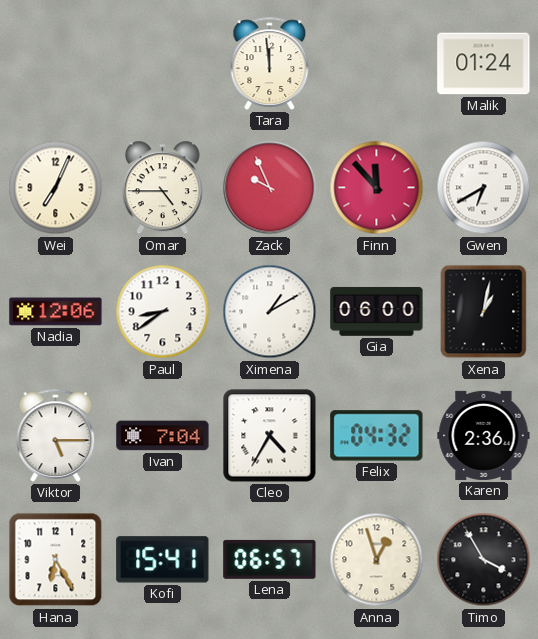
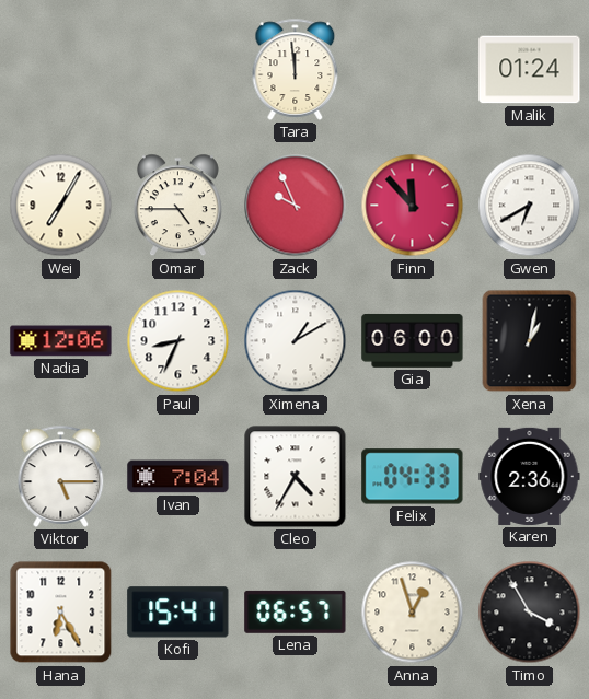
Wei: 7:04 -> 7:05
Paul: 8:39 -> 8:34
Felix: 04:32 -> 04:33
